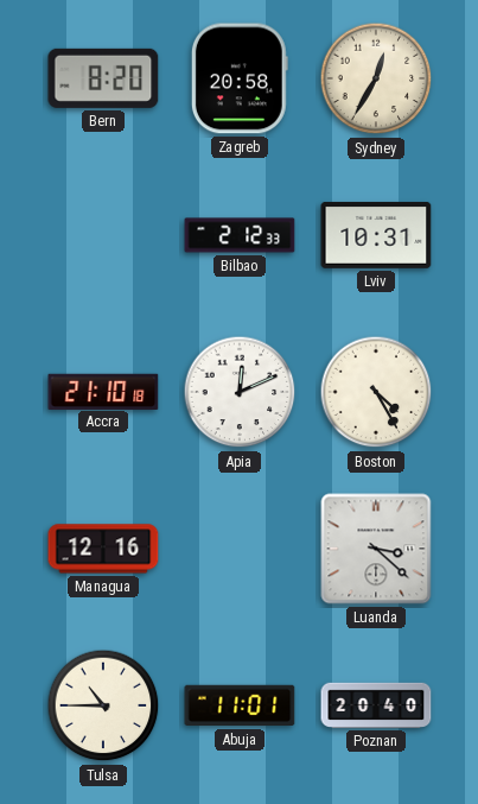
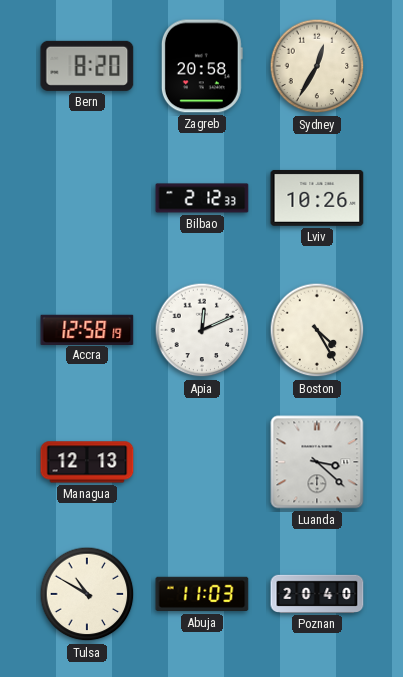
Lviv: 10:31 -> 10:26
Accra: 21:10 -> 12:58
Managua: 12:16 -> 12:13
Tulsa: 10:45 -> 10:50
Abuja: 11:01 -> 11:03
